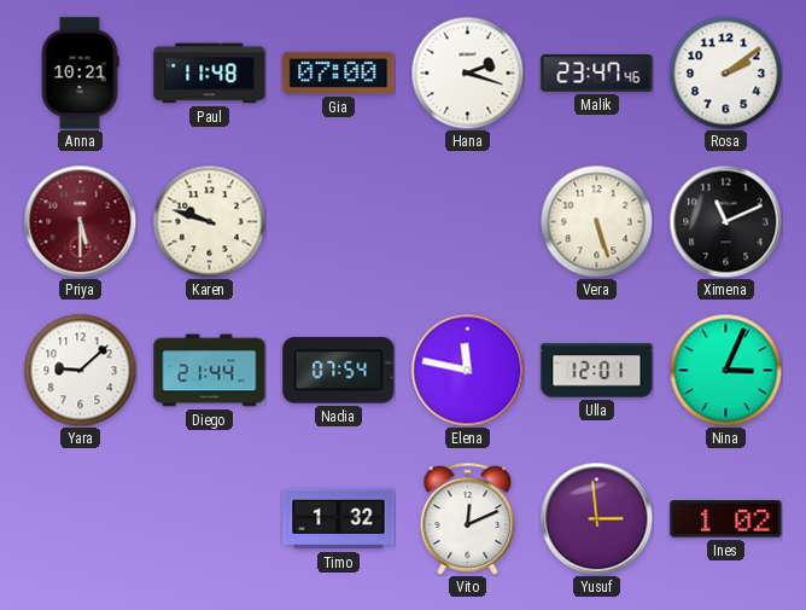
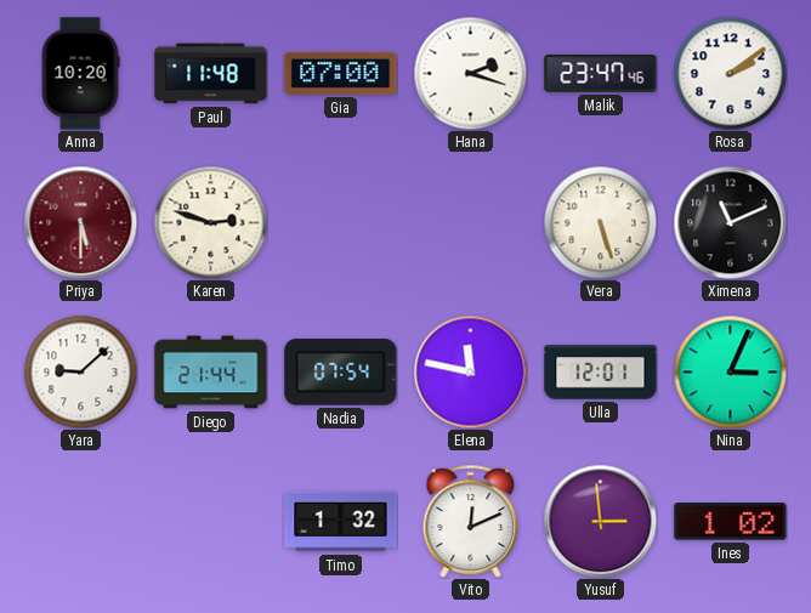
Anna: 10:21 -> 10:20
Karen: 9:48 -> 2:48
